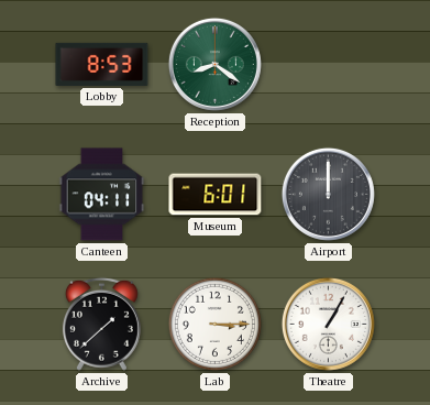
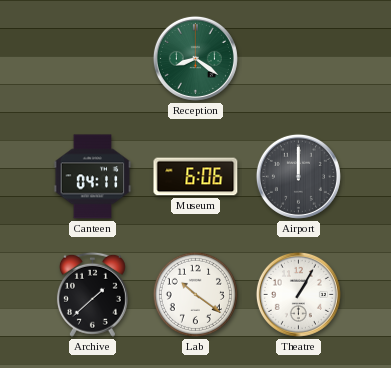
Lobby: 8:53 -> none
Museum: 6:01 -> 6:06
Lab: 3:15 -> 10:21
